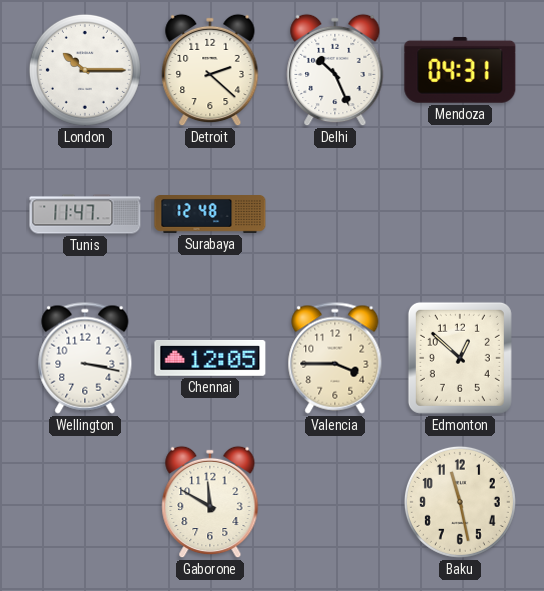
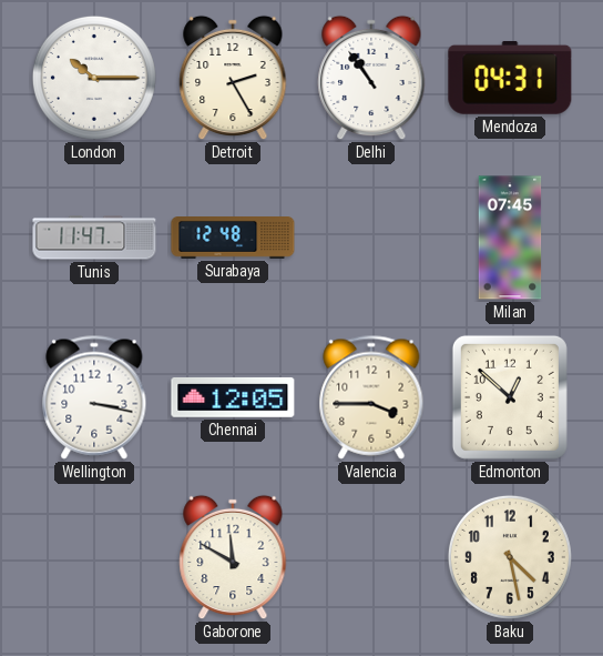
Detroit: 2:22 -> 2:25
Delhi: 10:26 -> 10:54
Milan: none -> 07:45
Baku: 11:28 -> 4:28
